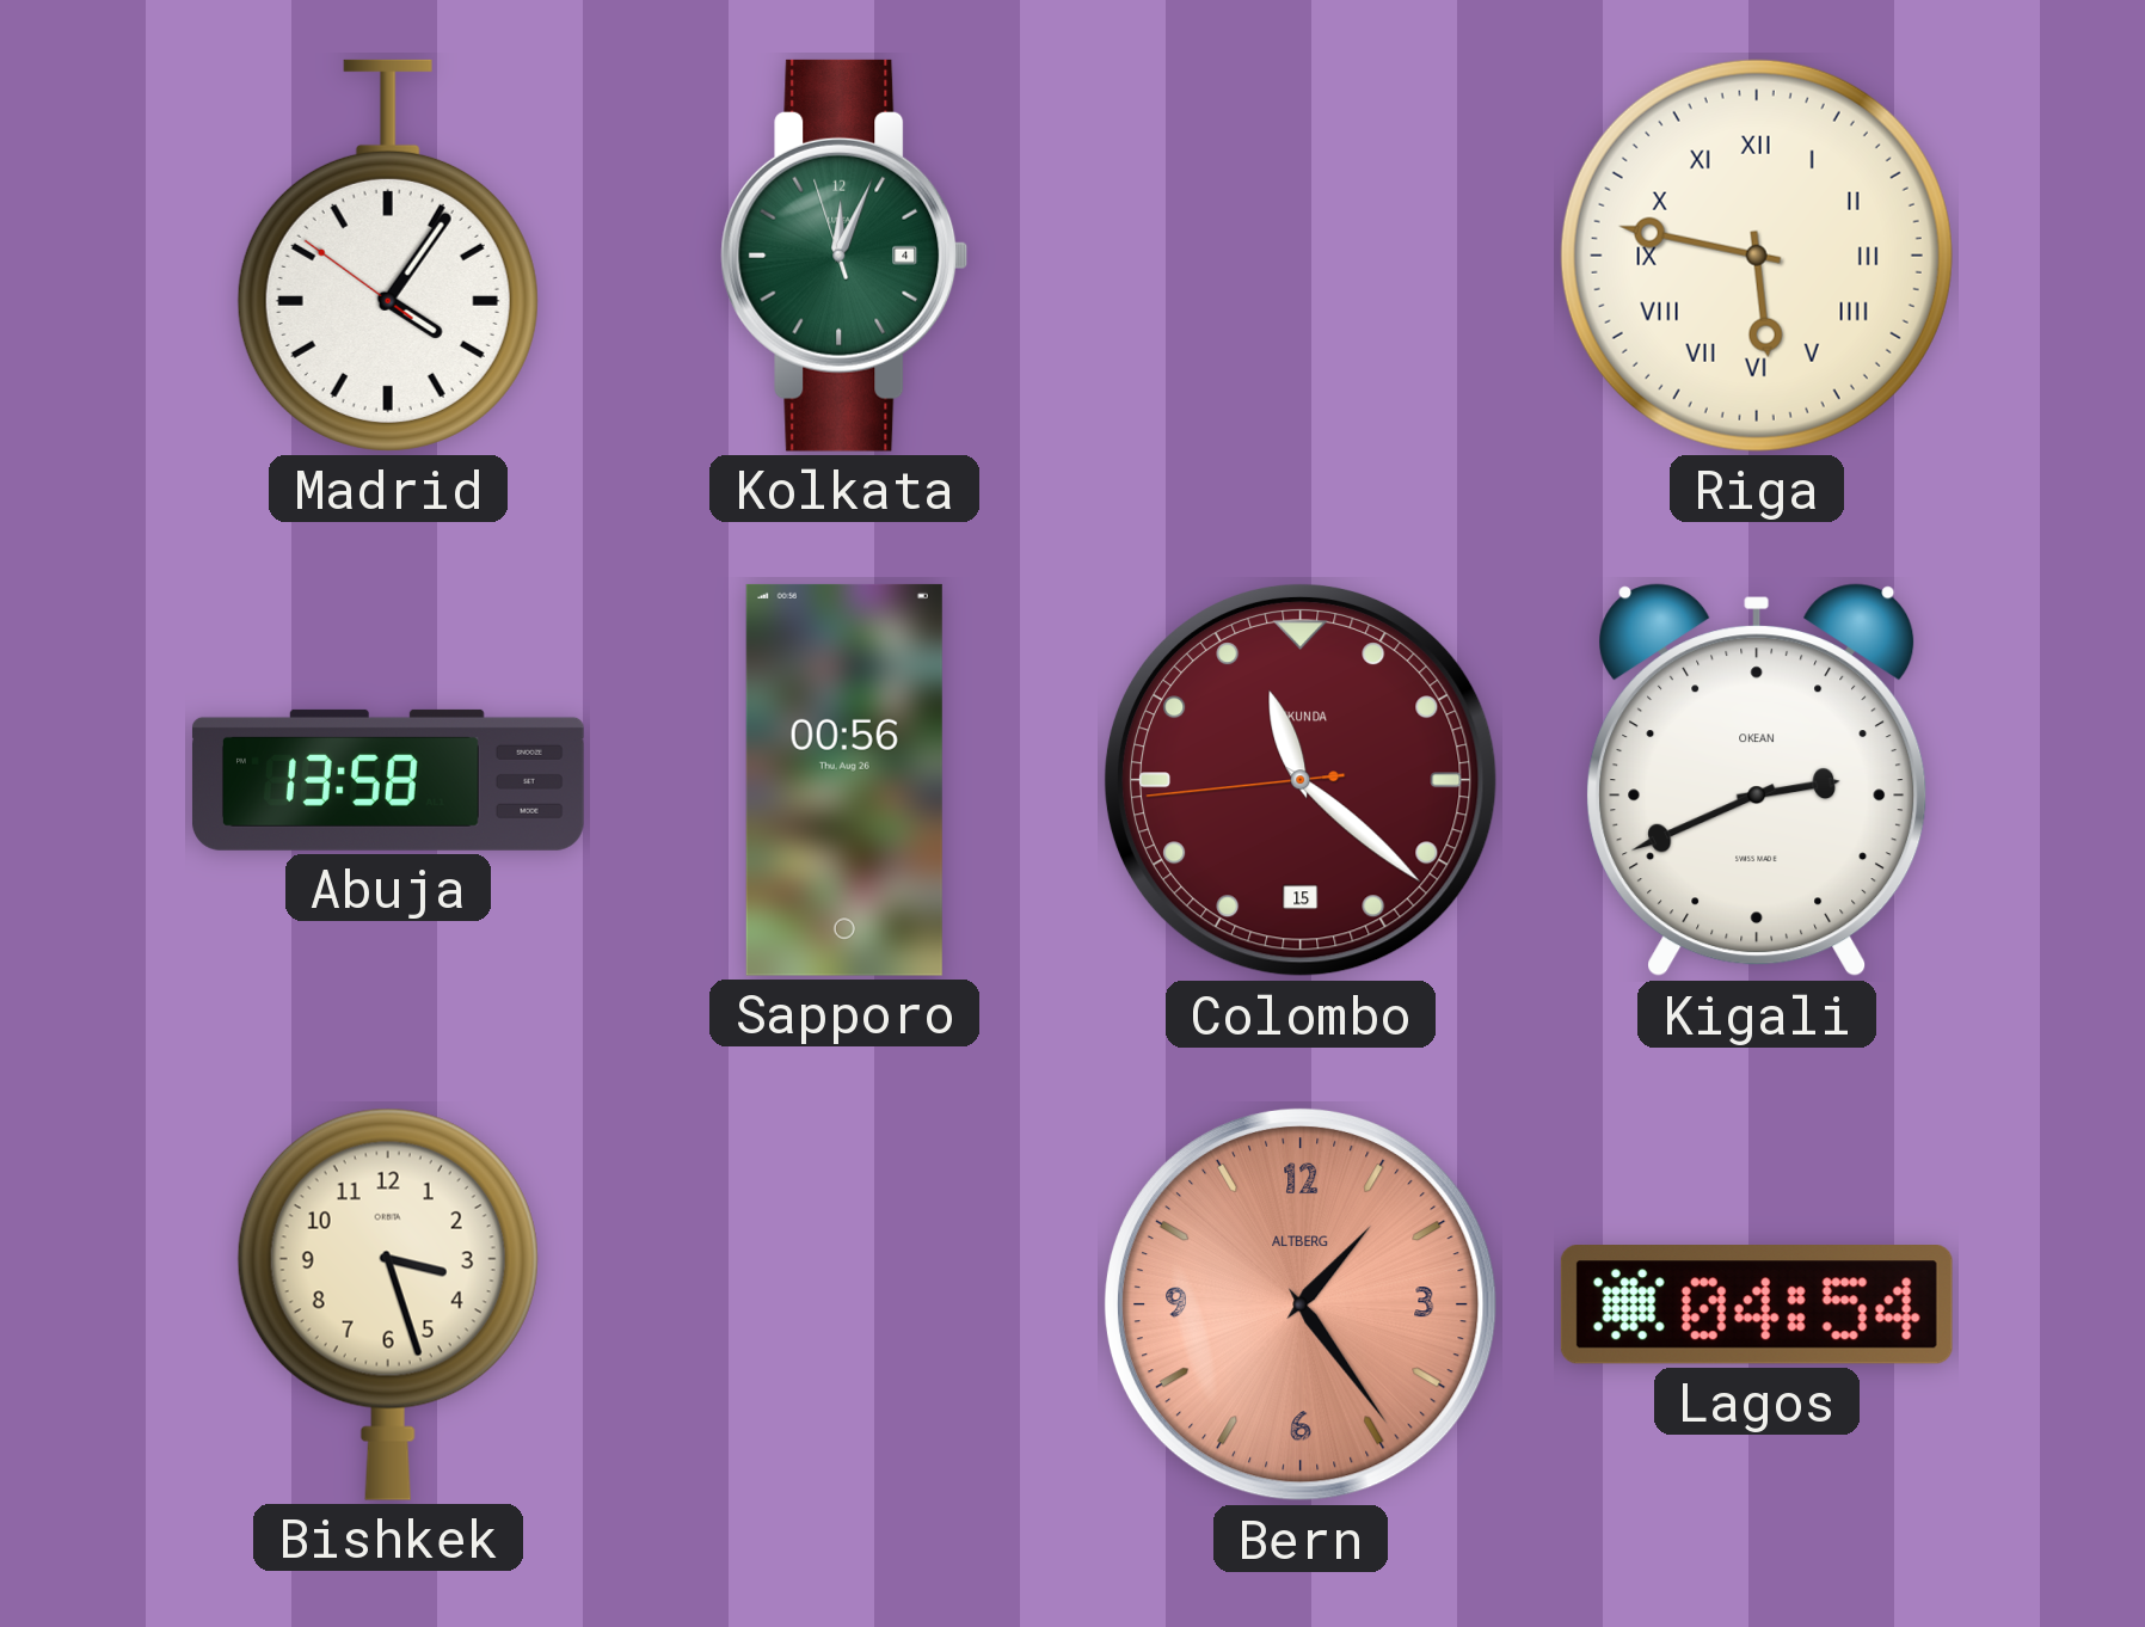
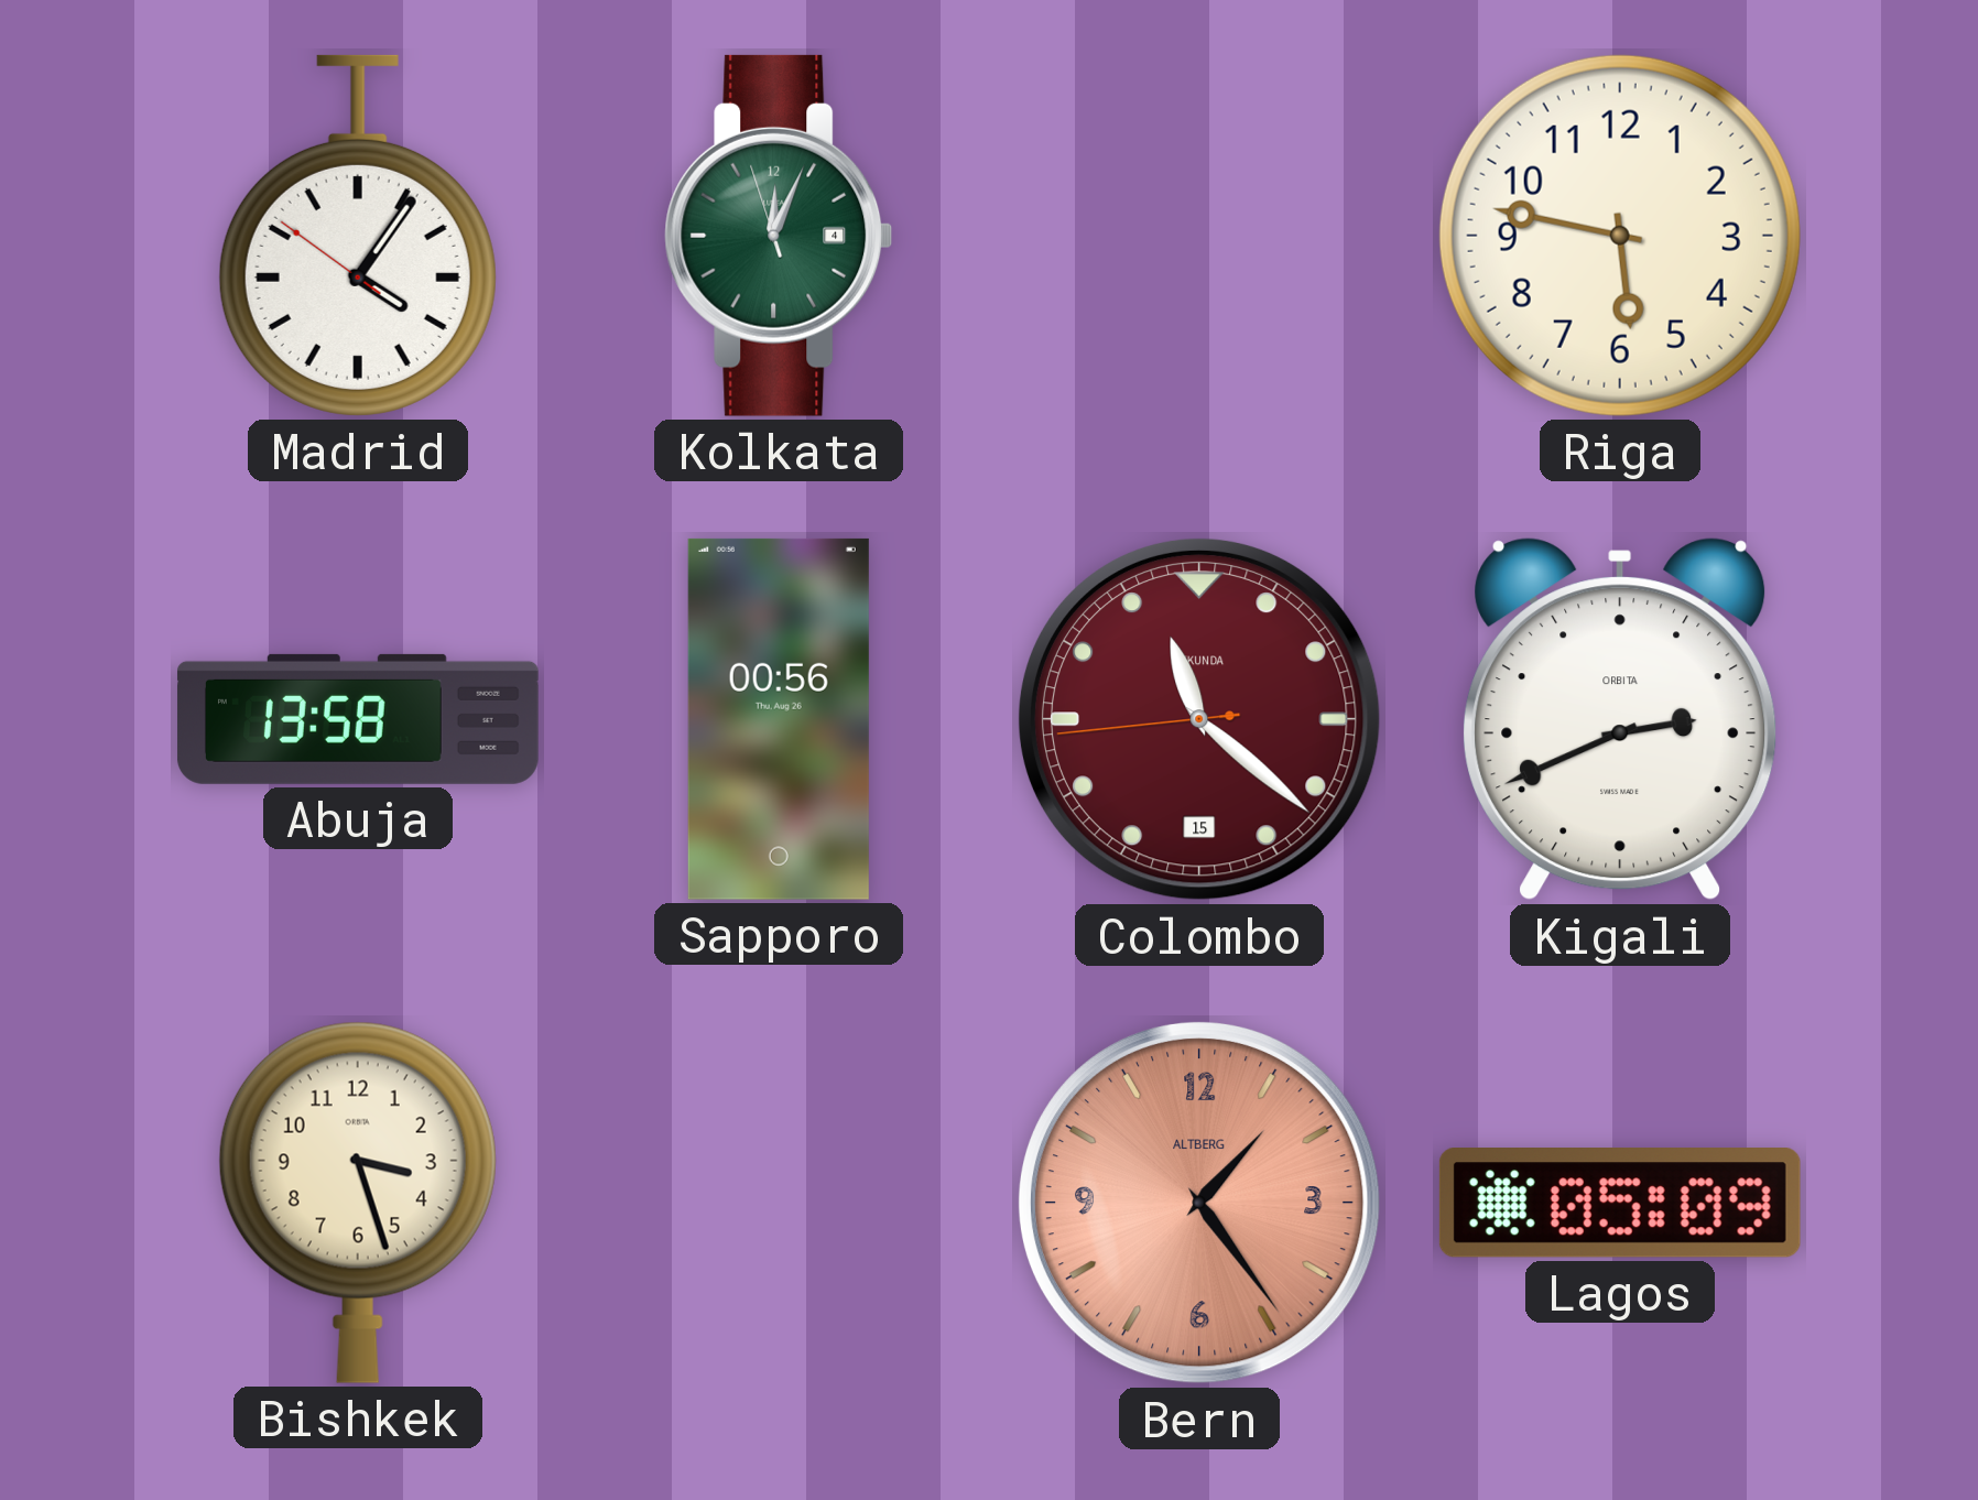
Riga numerals: Roman -> Arabic
Kigali brand: OKEAN -> ORBITA
Lagos: 04:54 -> 05:09
